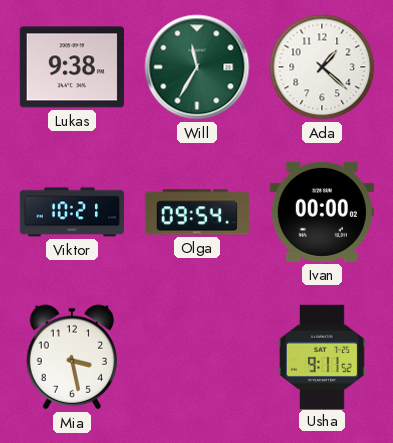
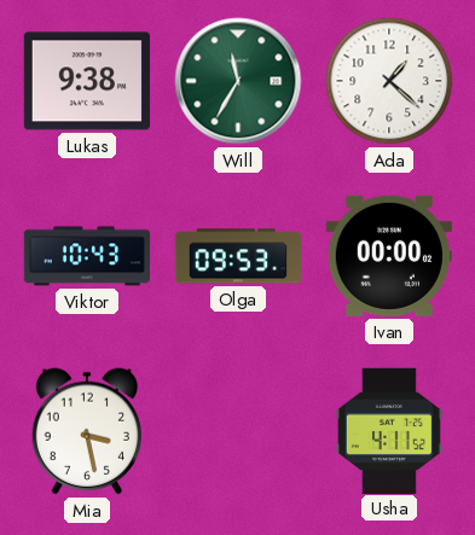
Viktor: 10:21 -> 10:43
Olga: 09:54 -> 09:53
Usha: 9:11 -> 4:11
